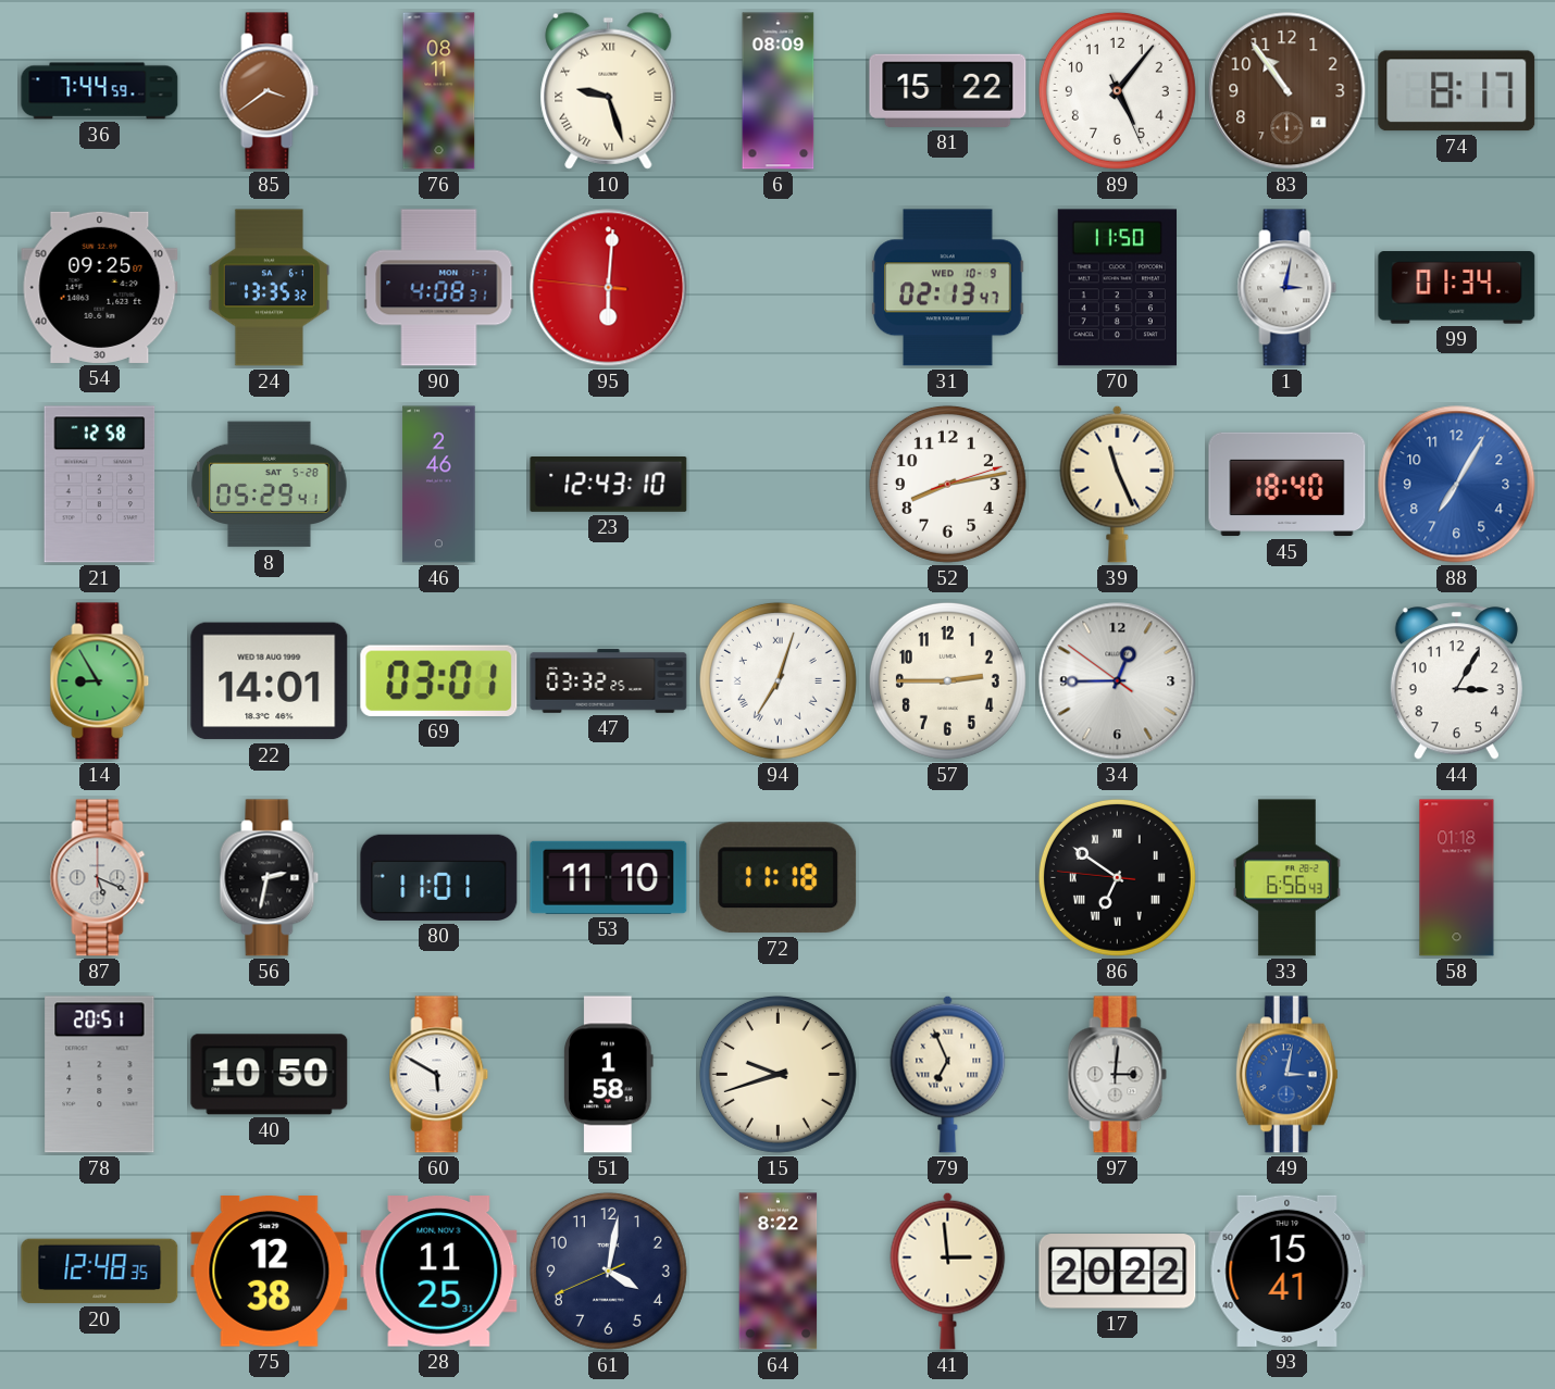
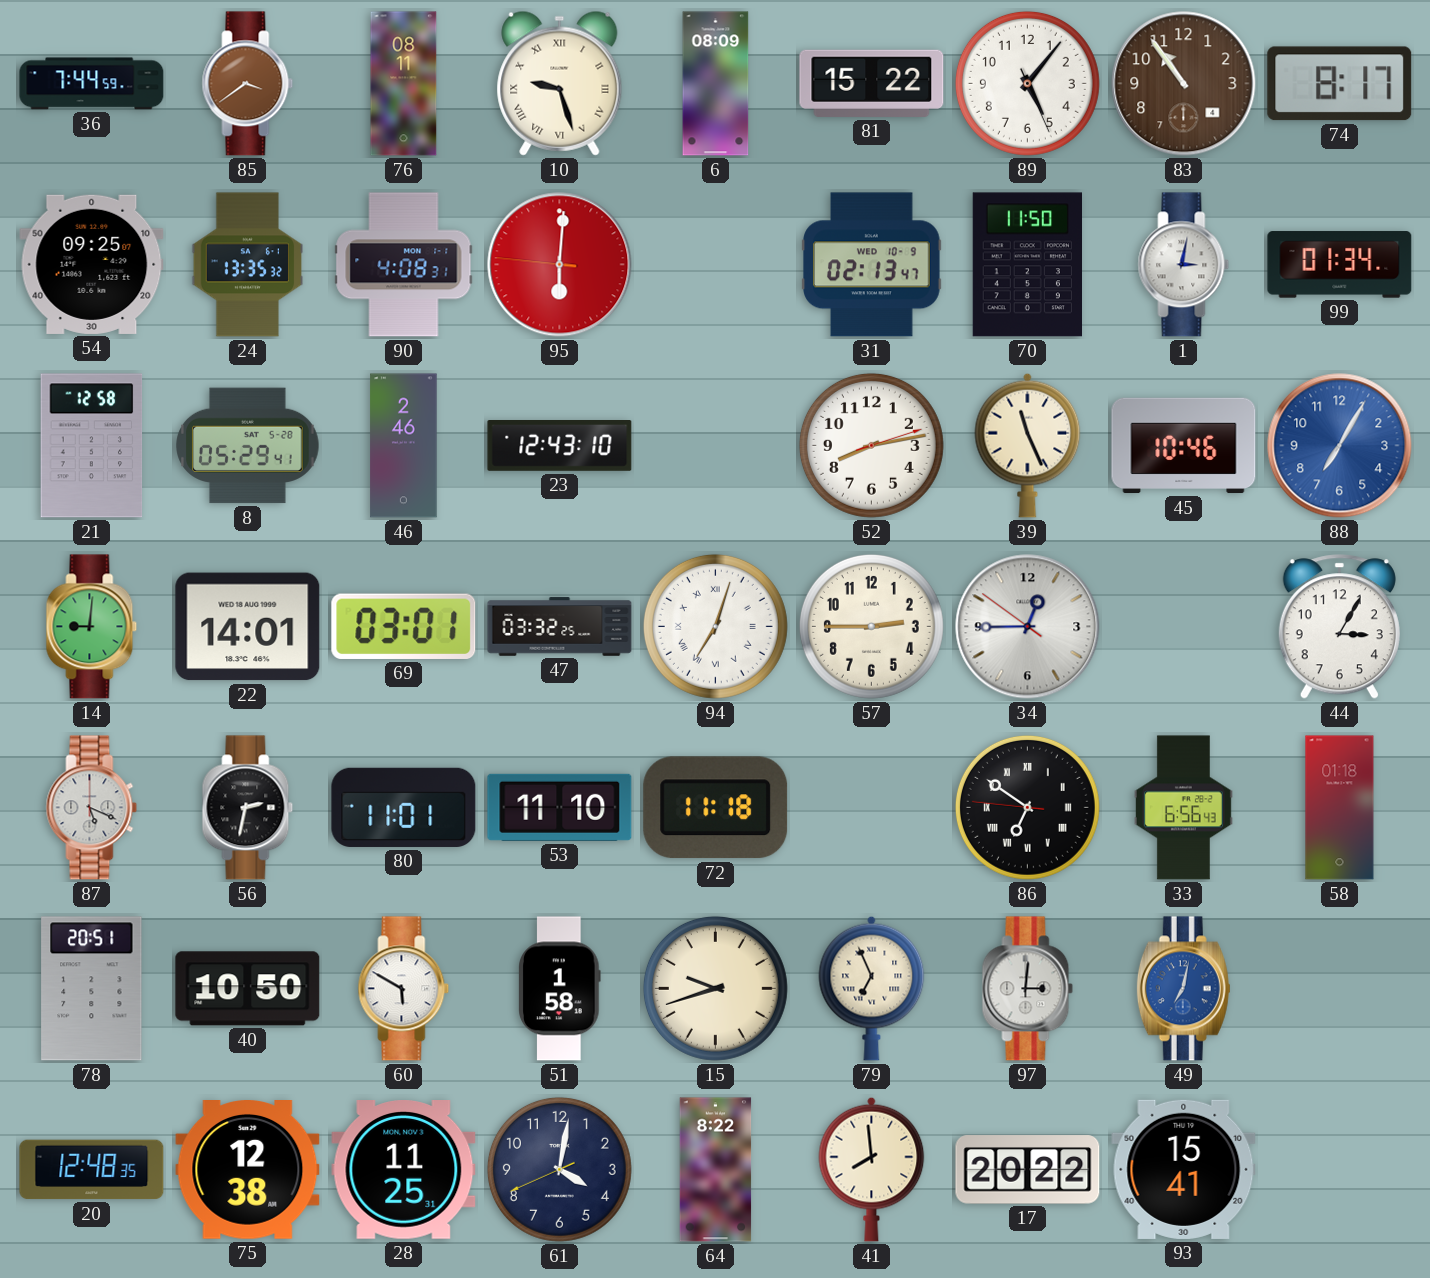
45: 18:40 -> 10:46
14: 8:55 -> 9:01
49: 3:02 -> 7:02
41: 2:59 -> 7:59
